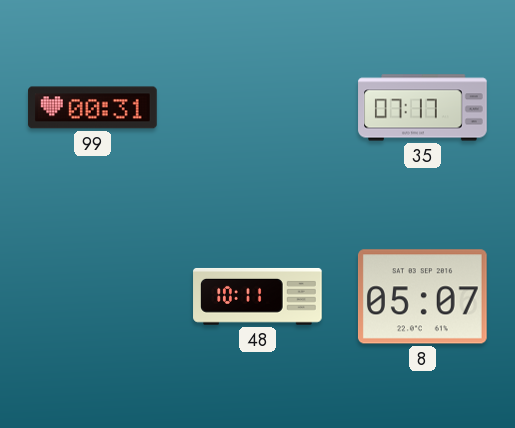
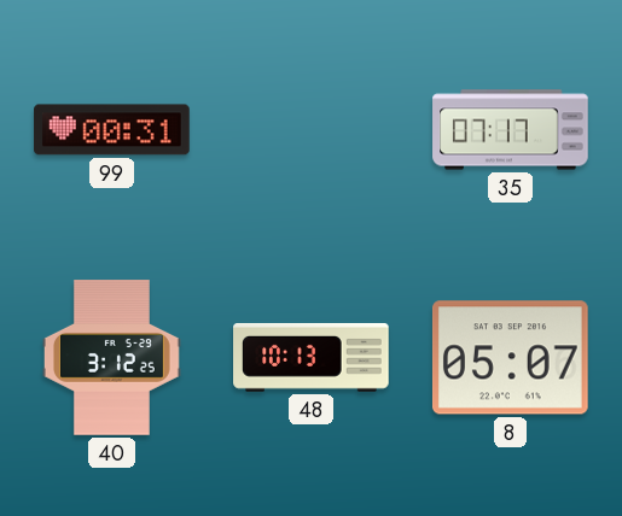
40: none -> 3:12
48: 10:11 -> 10:13
